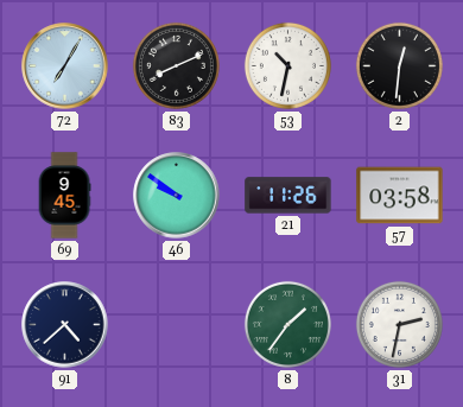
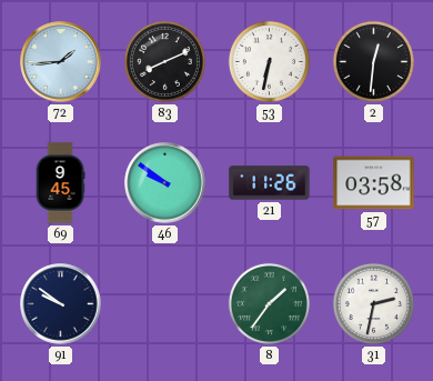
72: 7:05 -> 1:44
53: 10:32 -> 6:32
91: 4:38 -> 9:51
